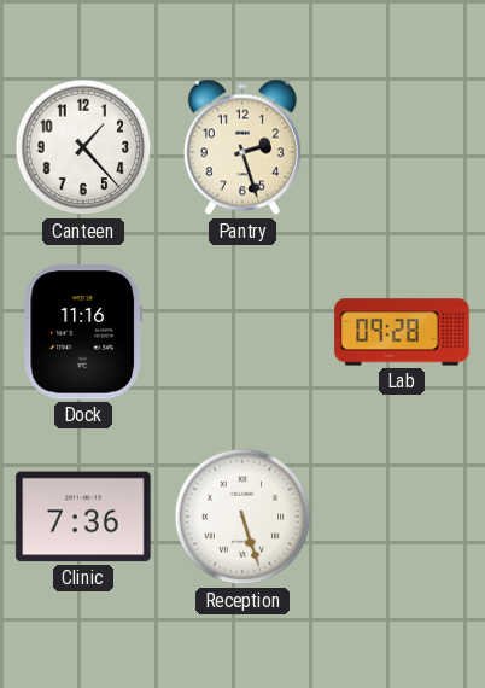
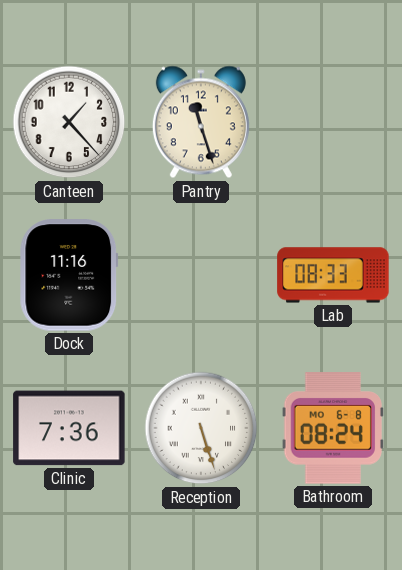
Pantry: 2:27 -> 11:27
Lab: 09:28 -> 08:33
Bathroom: none -> 08:24
